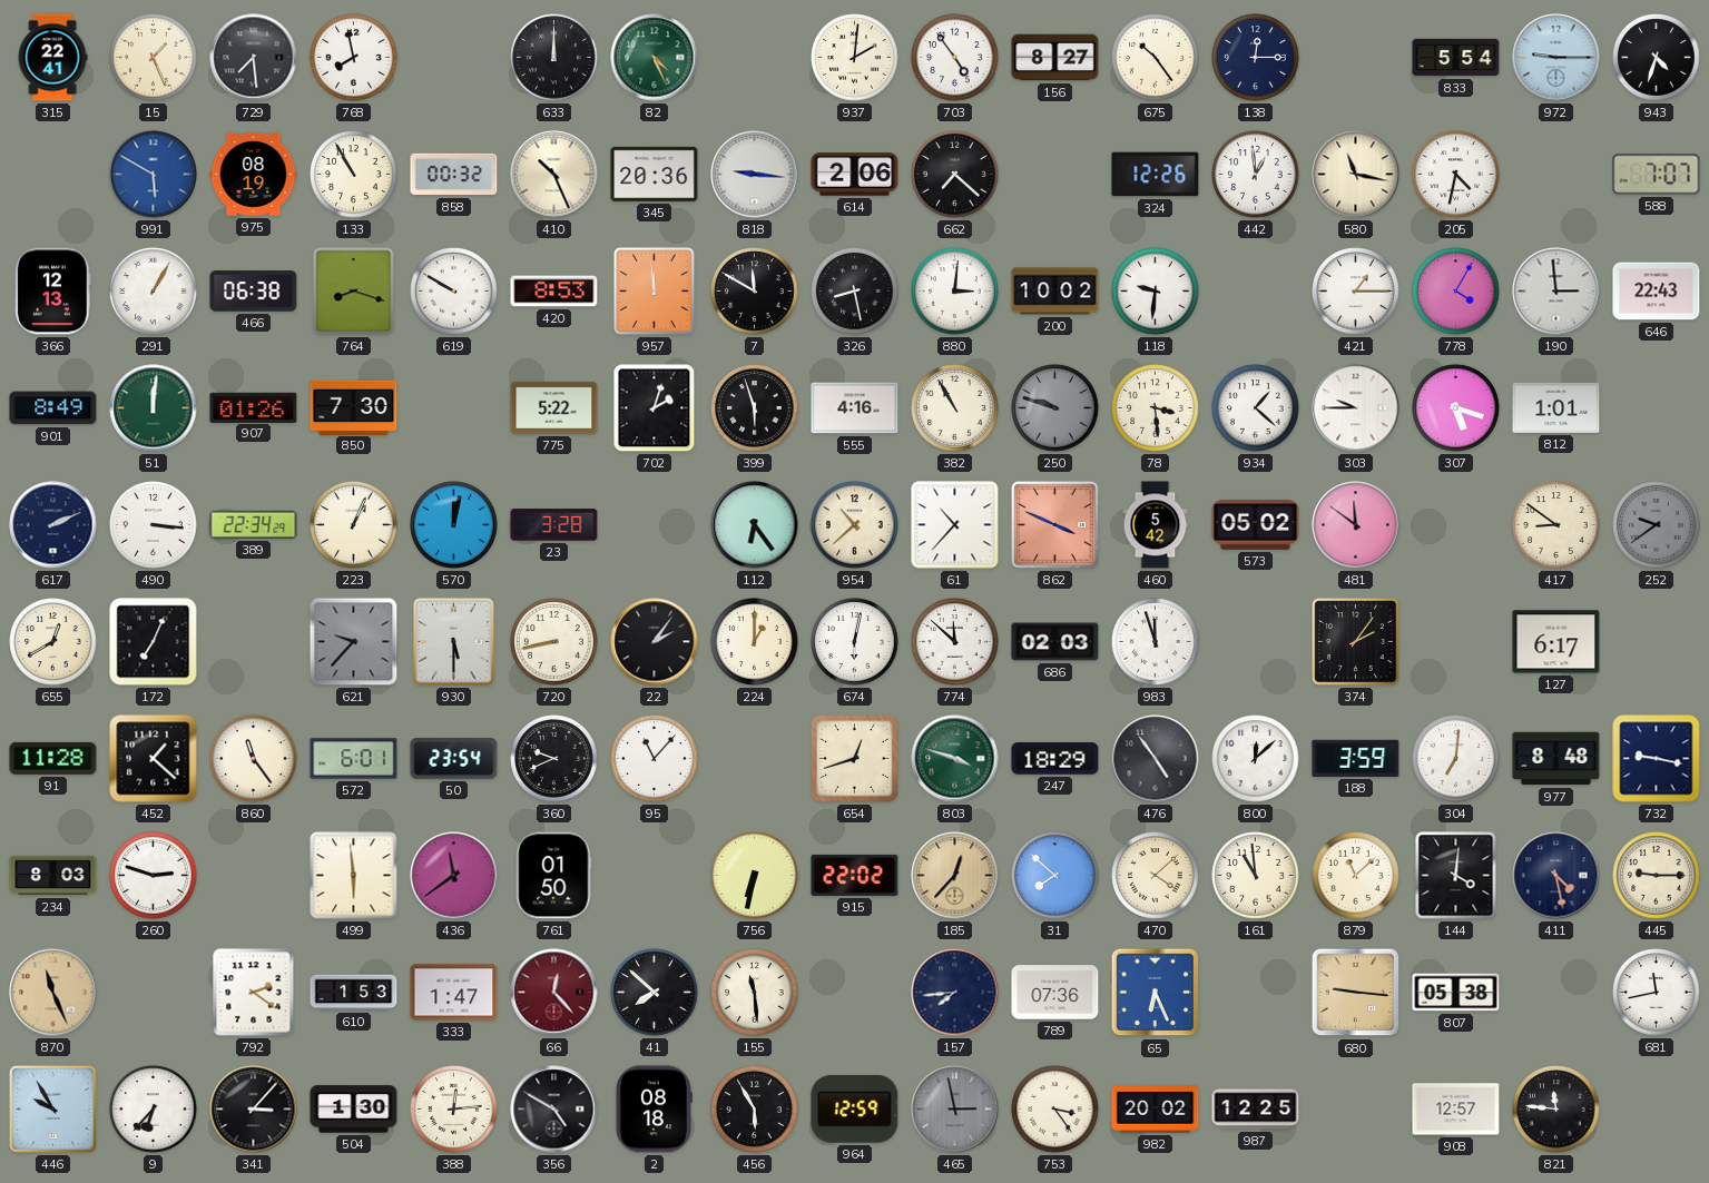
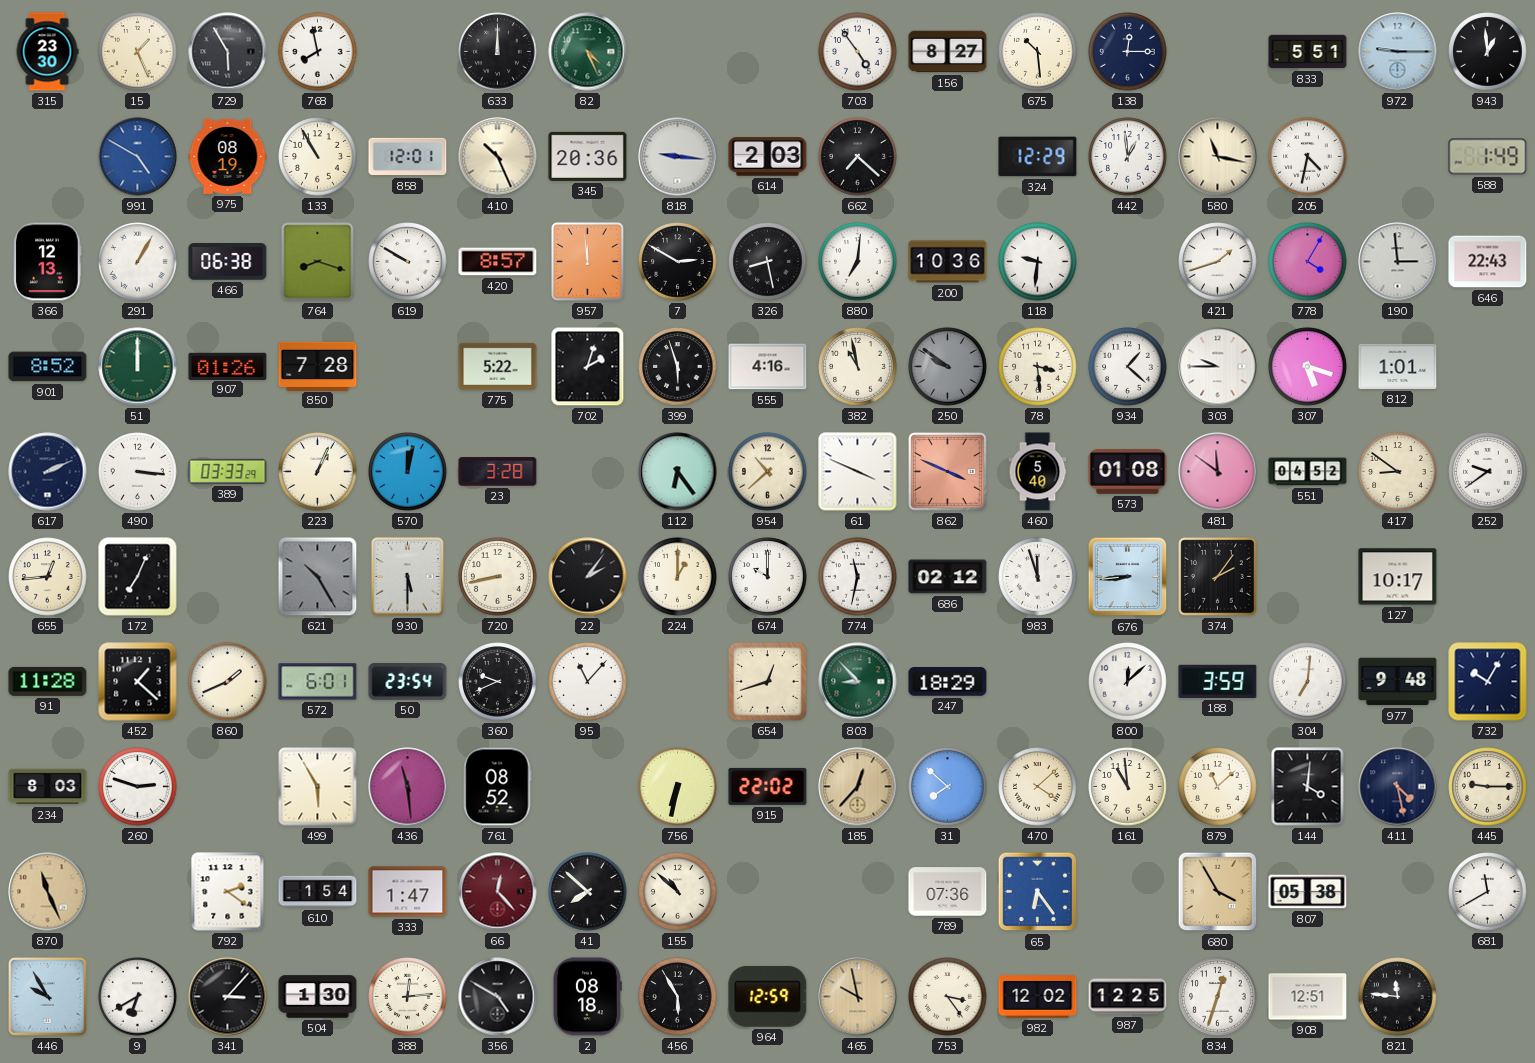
315: 22:41 -> 23:30
729: 7:29 -> 5:55
937: 2:01 -> none
675: 10:24 -> 10:29
833: 5:54 -> 5:51
943: 4:33 -> 12:59
991: 5:50 -> 4:50
858: 00:32 -> 12:01
614: 2:06 -> 2:03
324: 12:26 -> 12:29
588: 7:07 -> 1:49
420: 8:53 -> 8:57
7: 11:50 -> 2:50
880: 3:01 -> 7:01
200: 10:02 -> 10:36
421: 1:15 -> 1:42
901: 8:49 -> 8:52
51: 12:01 -> 12:00
850: 7:30 -> 7:28
382: 10:55 -> 10:58
250: 9:48 -> 9:51
389: 22:34 -> 03:33
61: 10:37 -> 3:49
460: 5:42 -> 5:40
573: 05:02 -> 01:08
551: none -> 04:52
252 dial: grey -> white
655: 12:40 -> 12:44
621: 9:37 -> 10:25
674: 6:02 -> 10:00
774: 11:52 -> 11:32
686: 02:03 -> 02:12
676: none -> 8:44
127: 6:17 -> 10:17
860: 11:24 -> 1:41
803: 3:48 -> 8:53
476: 4:54 -> none
977: 8:48 -> 9:48
732: 9:17 -> 10:05
499: 5:59 -> 5:55
436: 11:39 -> 11:29
761: 01:50 -> 08:52
610: 1:53 -> 1:54
155: 11:29 -> 10:52
157: 7:44 -> none
65: 6:26 -> 6:24
680: 9:16 -> 3:55
681: 11:43 -> 11:40
9: 6:37 -> 6:40
465: 2:58 -> 9:58
465 dial: grey -> champagne
982: 20:02 -> 12:02
834: none -> 12:33
908: 12:57 -> 12:51
